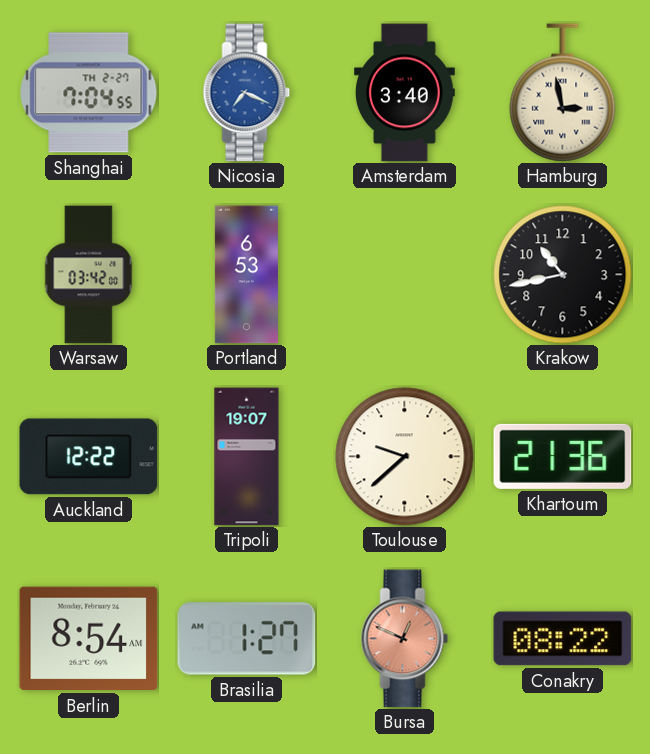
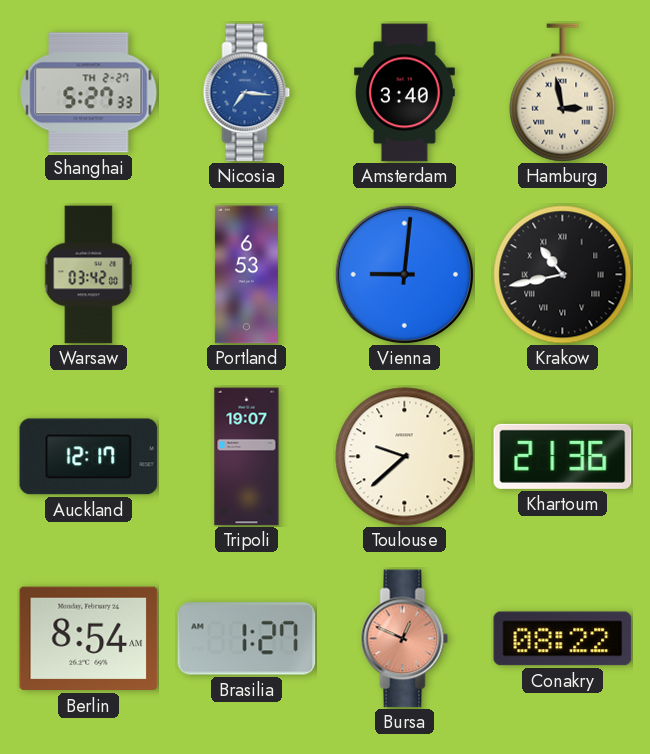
Shanghai: 7:04 -> 5:27
Nicosia: 7:19 -> 7:16
Vienna: none -> 9:01
Krakow numerals: Arabic -> Roman
Auckland: 12:22 -> 12:17
